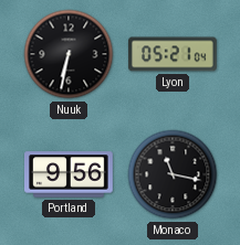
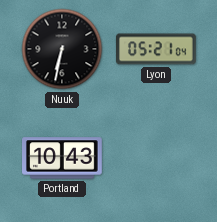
Portland: 9:56 -> 10:43
Monaco: 11:17 -> none
